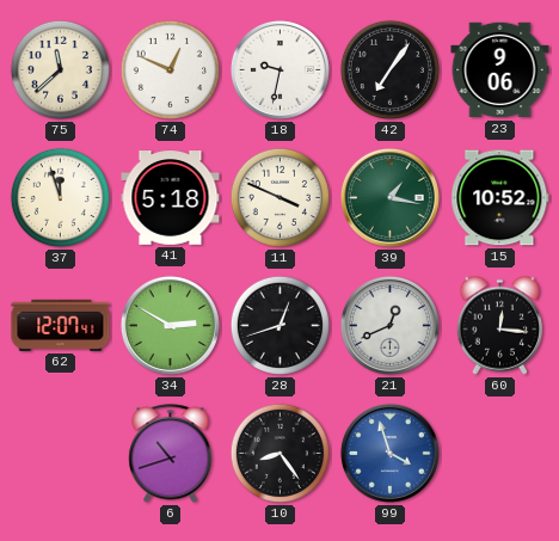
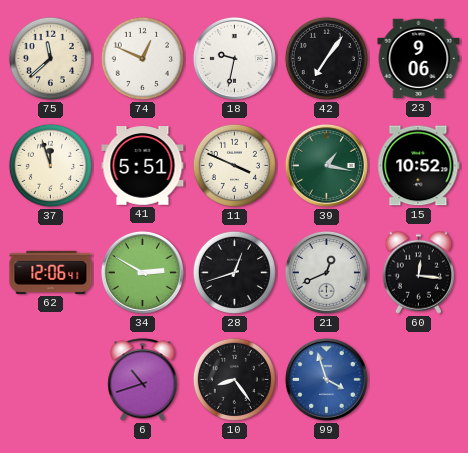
41: 5:18 -> 5:51
62: 12:07 -> 12:06
